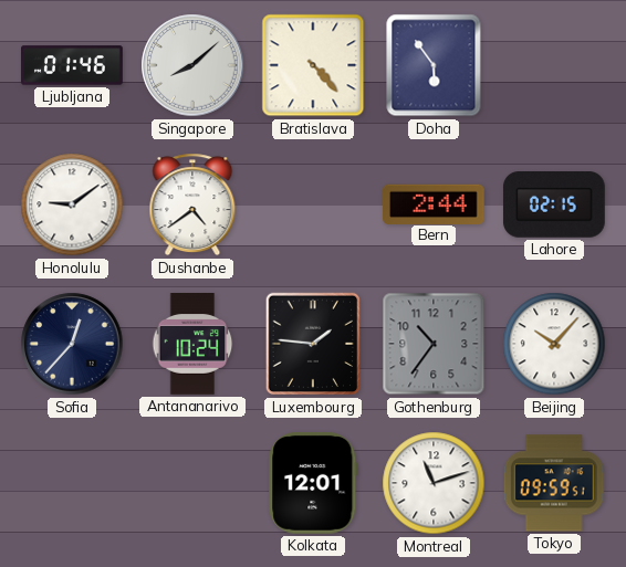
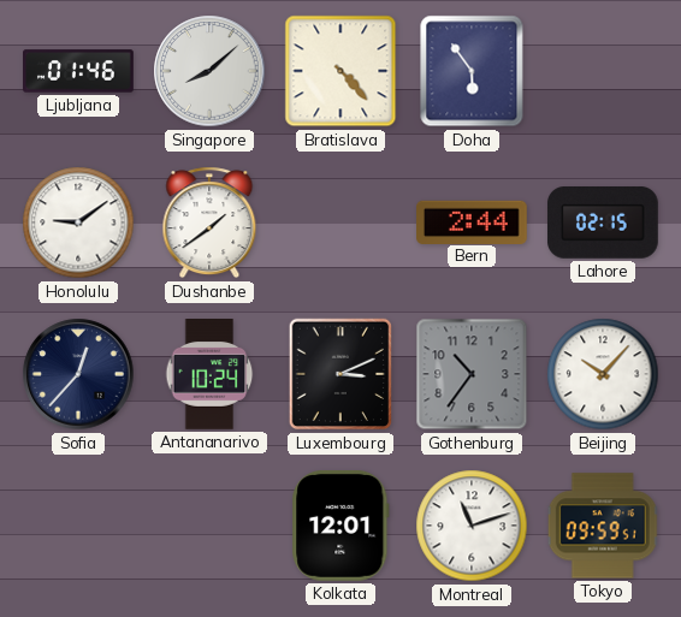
Dushanbe: 4:39 -> 1:39
Luxembourg: 1:46 -> 3:11
